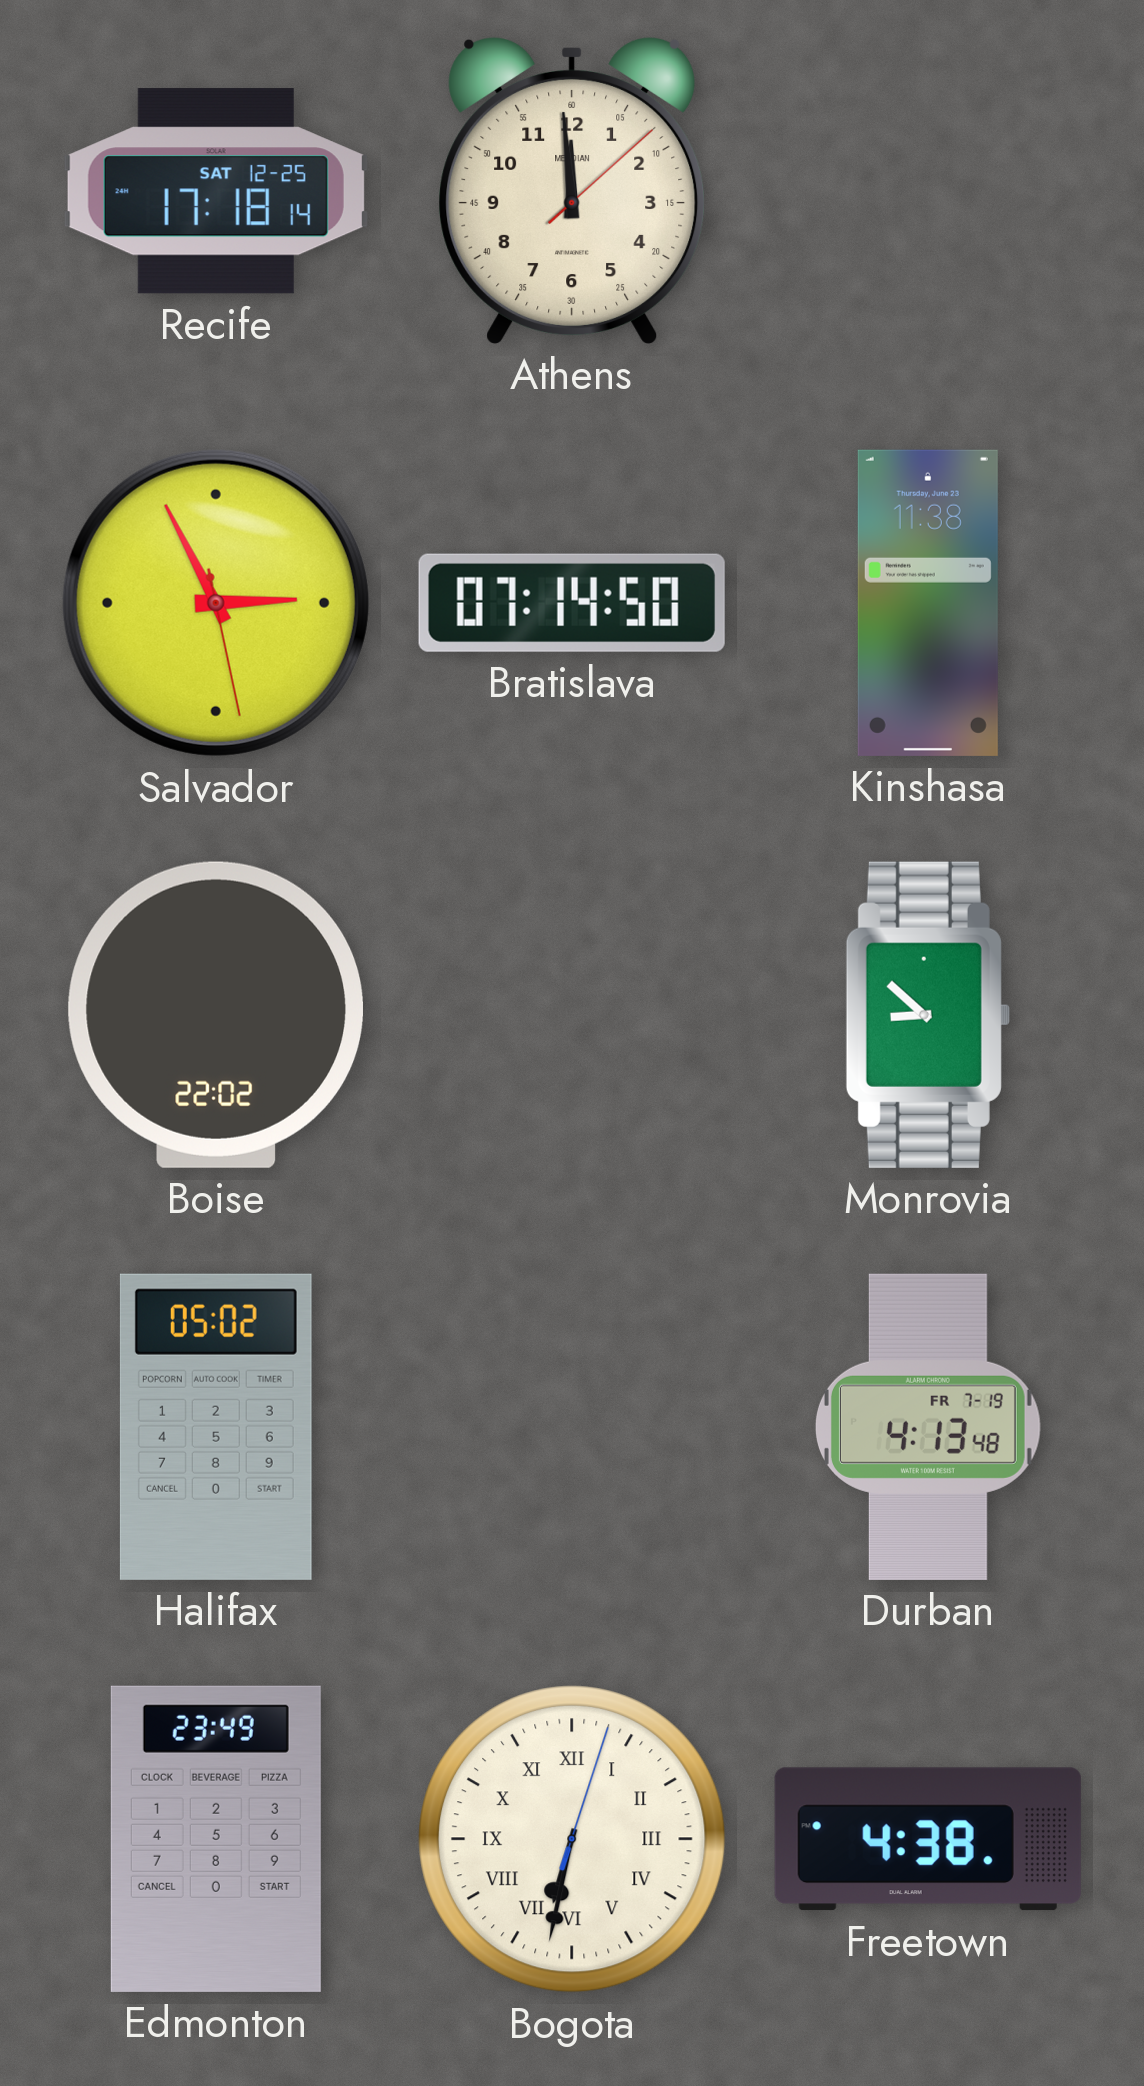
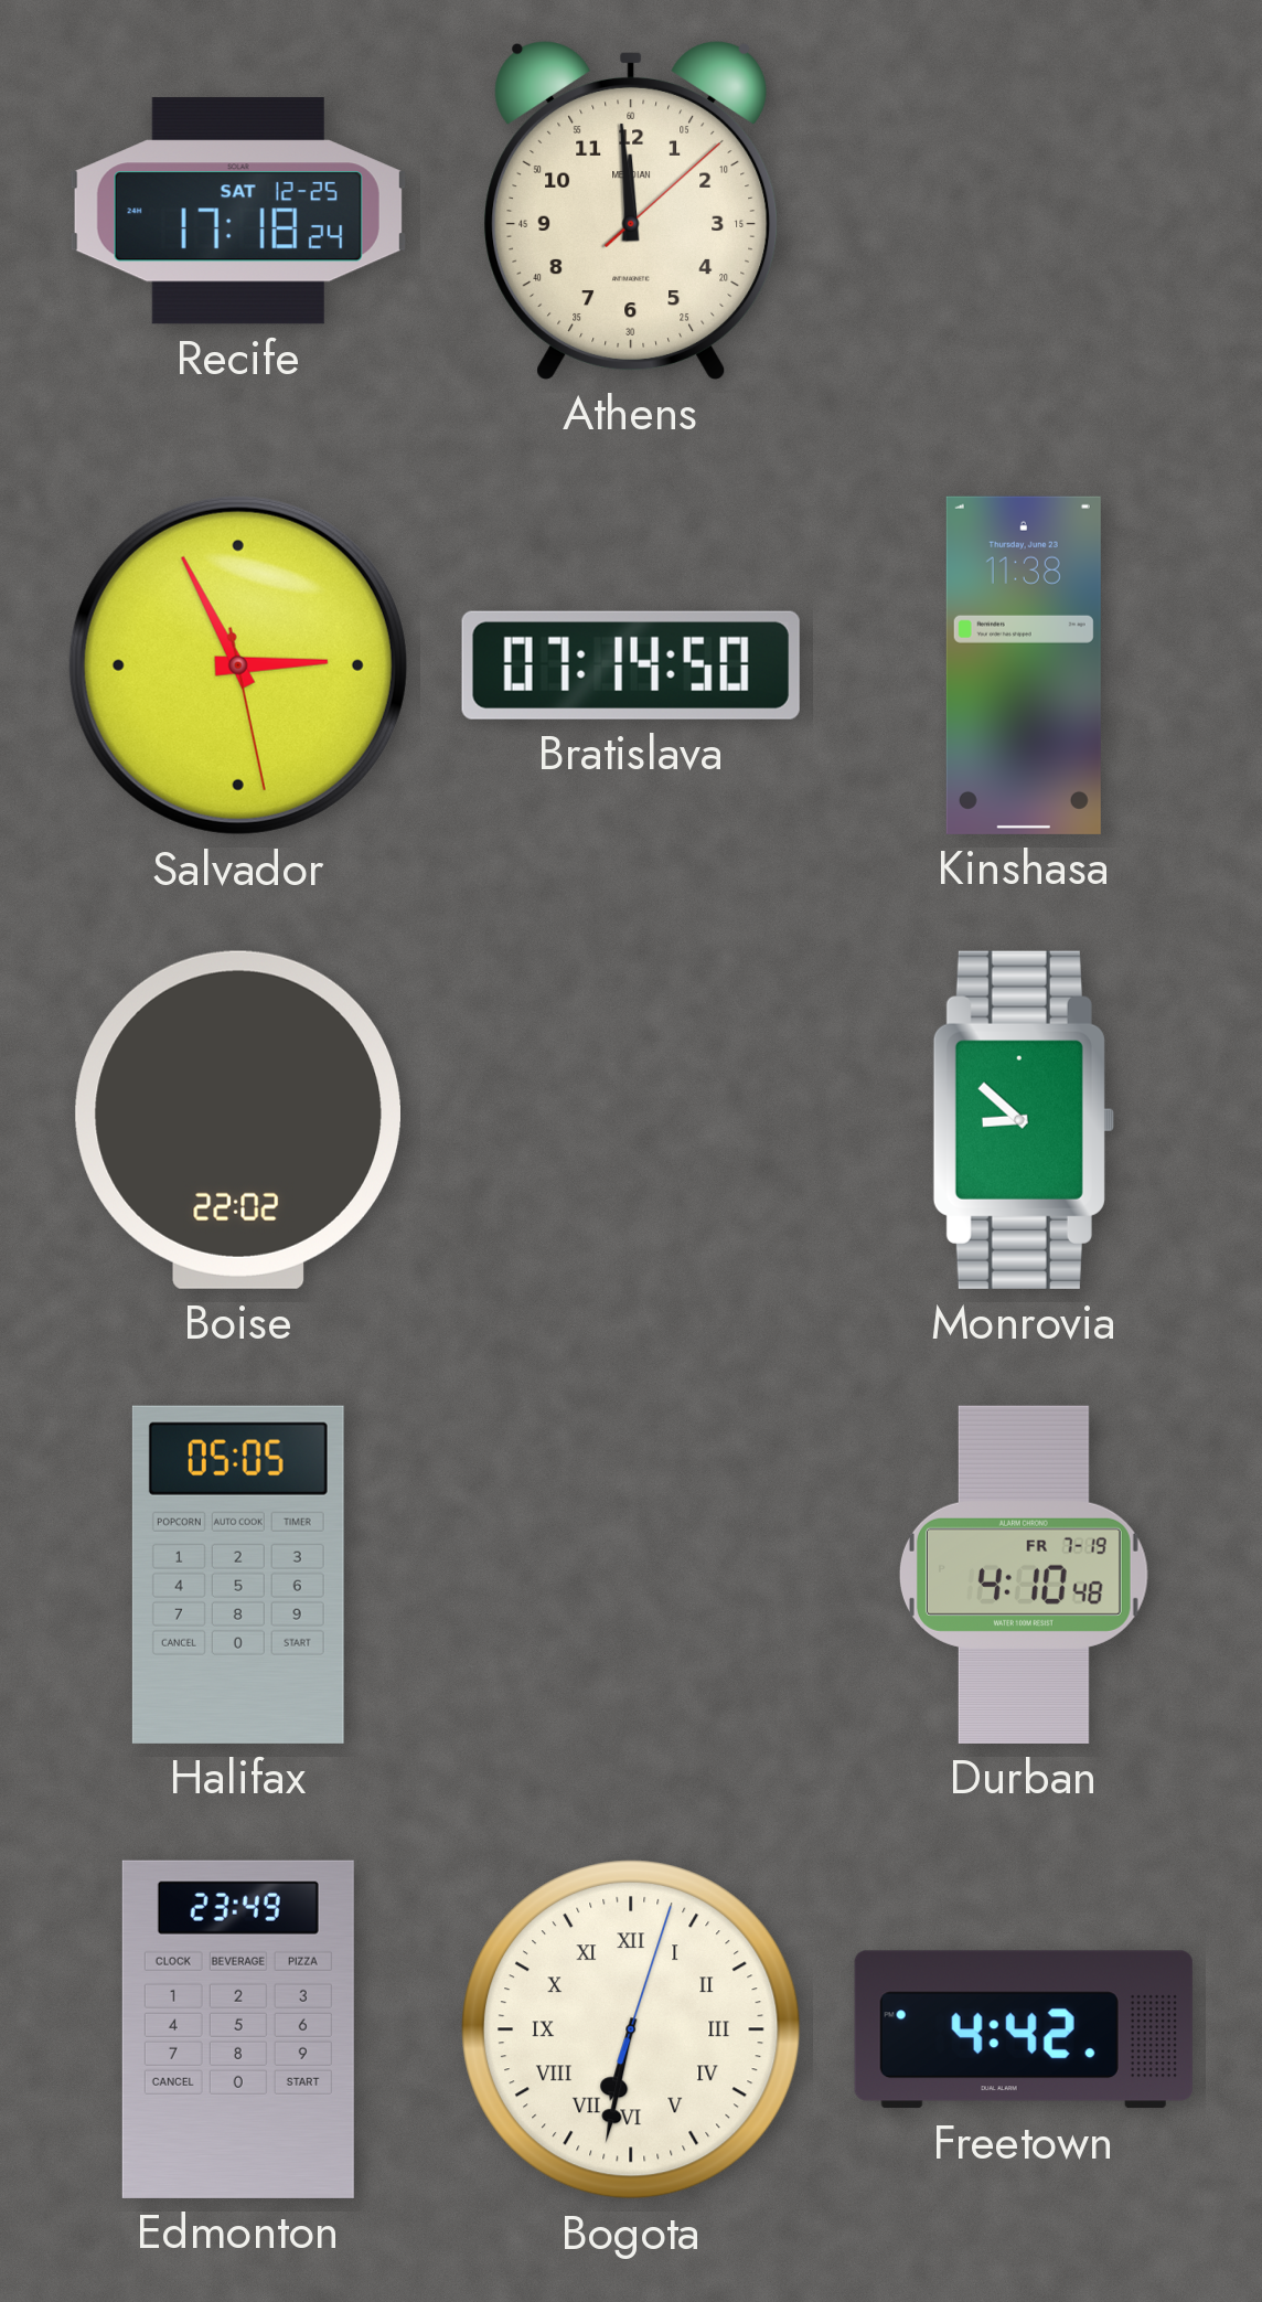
Recife: 17:18:14 -> 17:18:24
Halifax: 05:02 -> 05:05
Durban: 4:13 -> 4:10
Freetown: 4:38 -> 4:42
